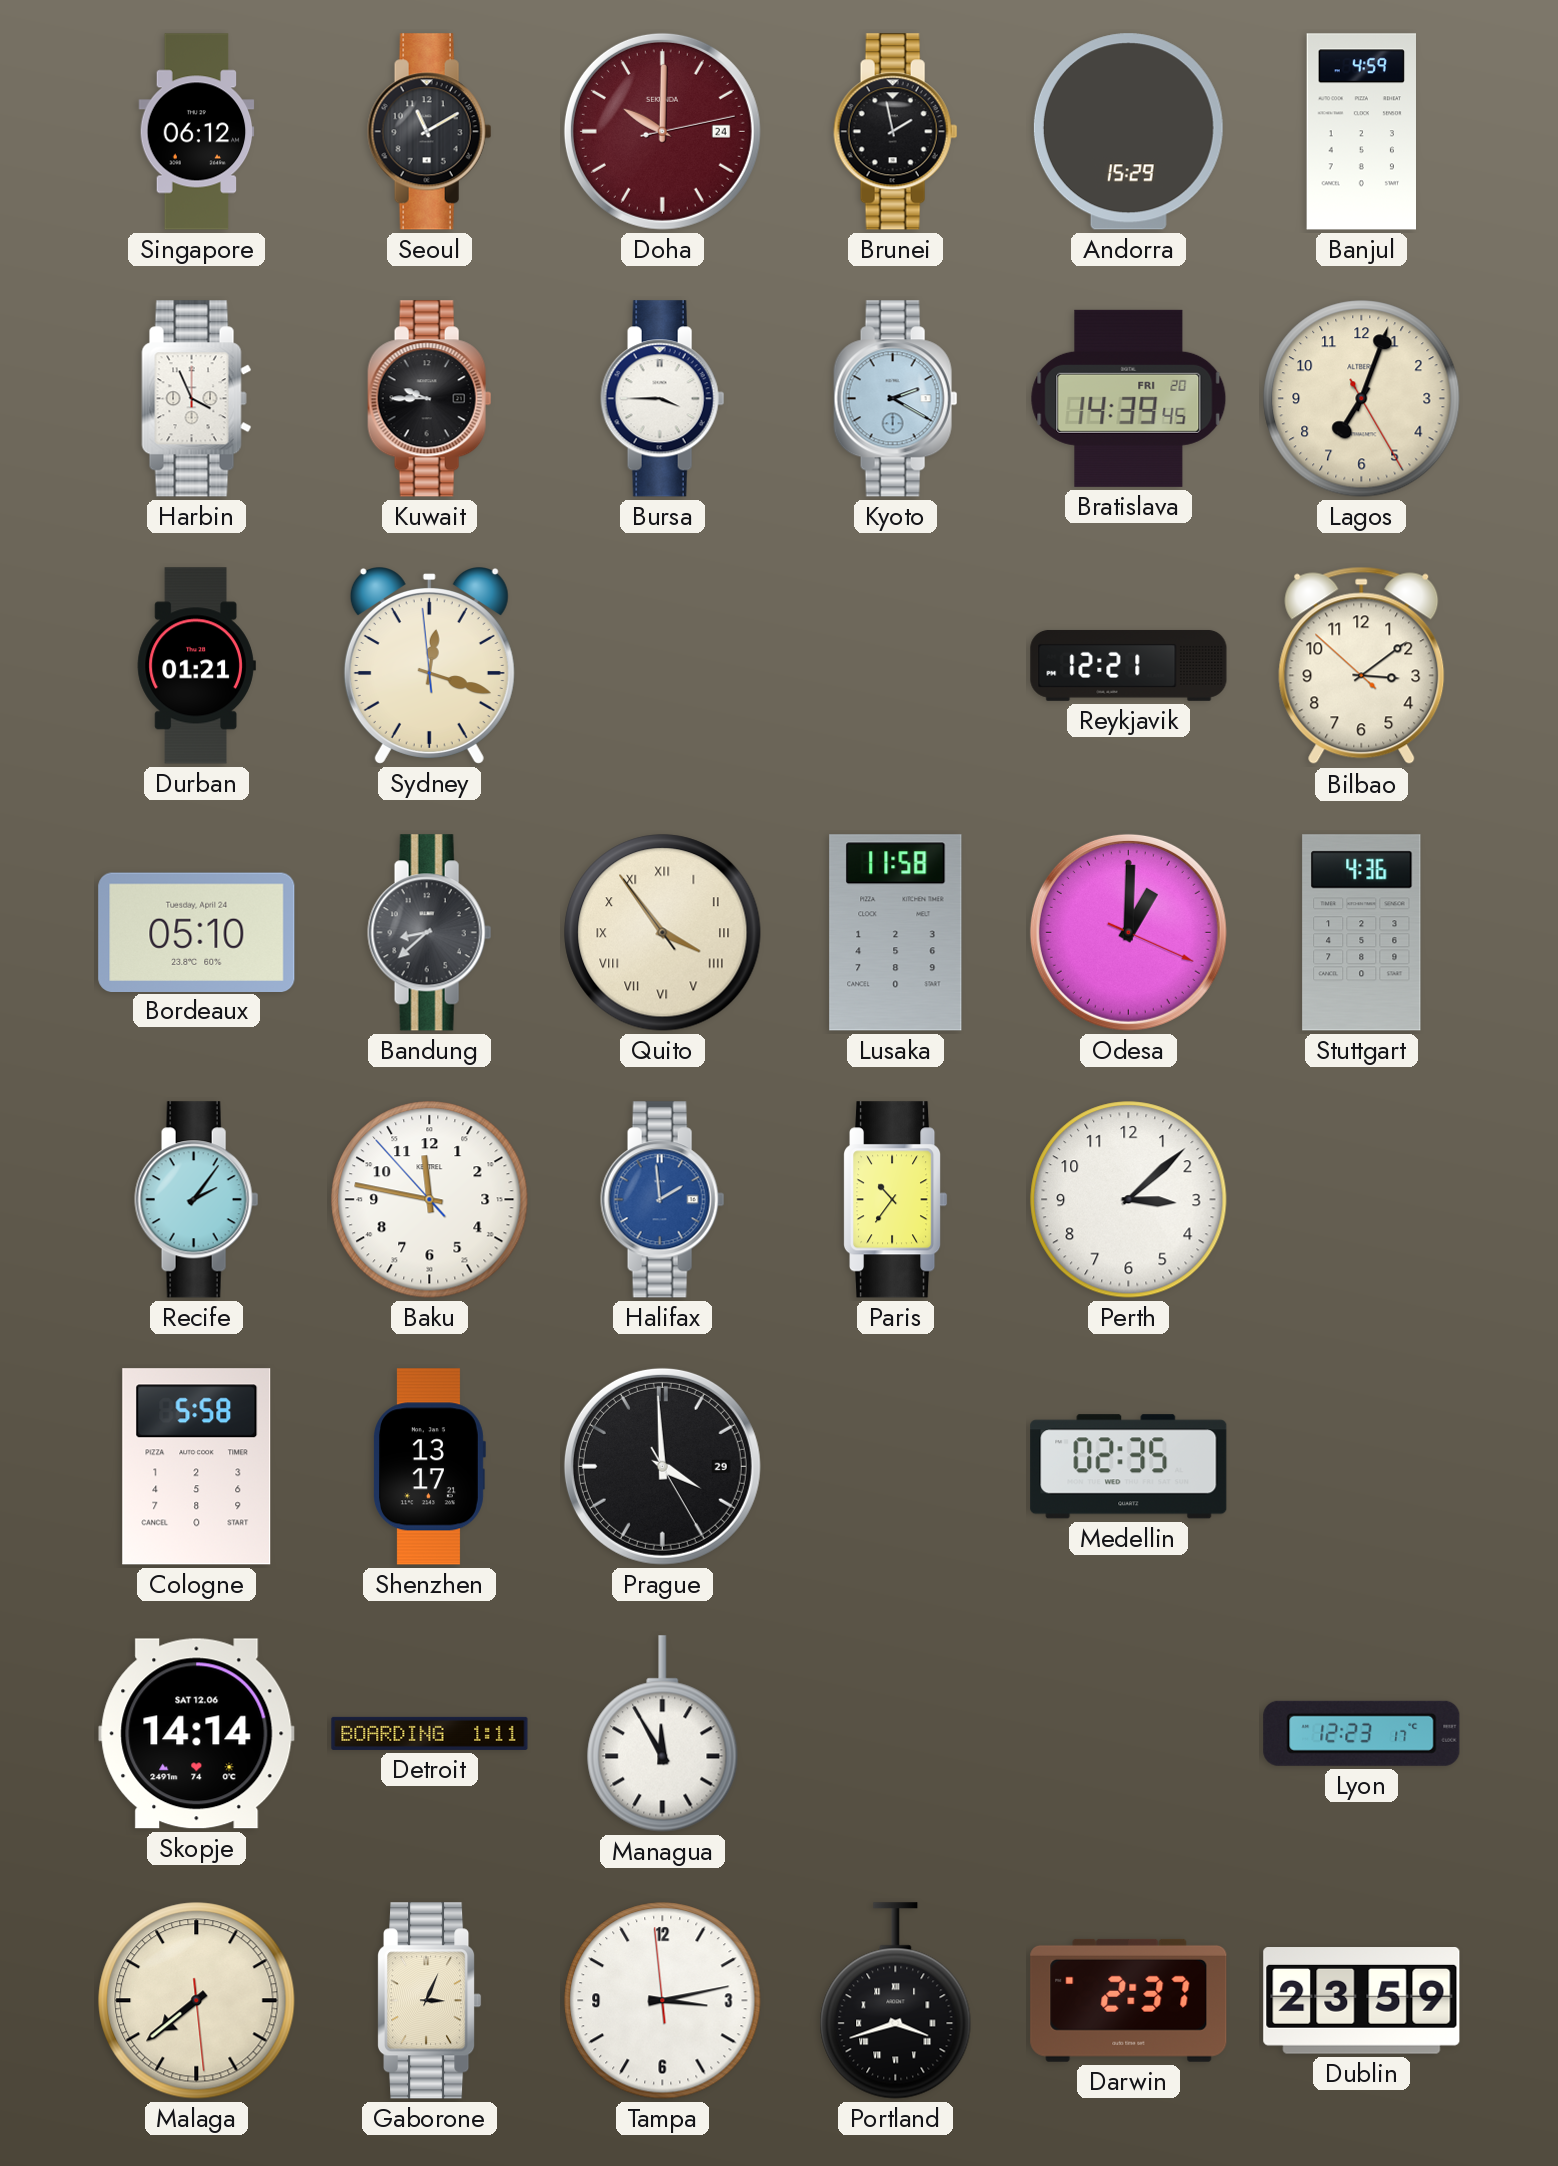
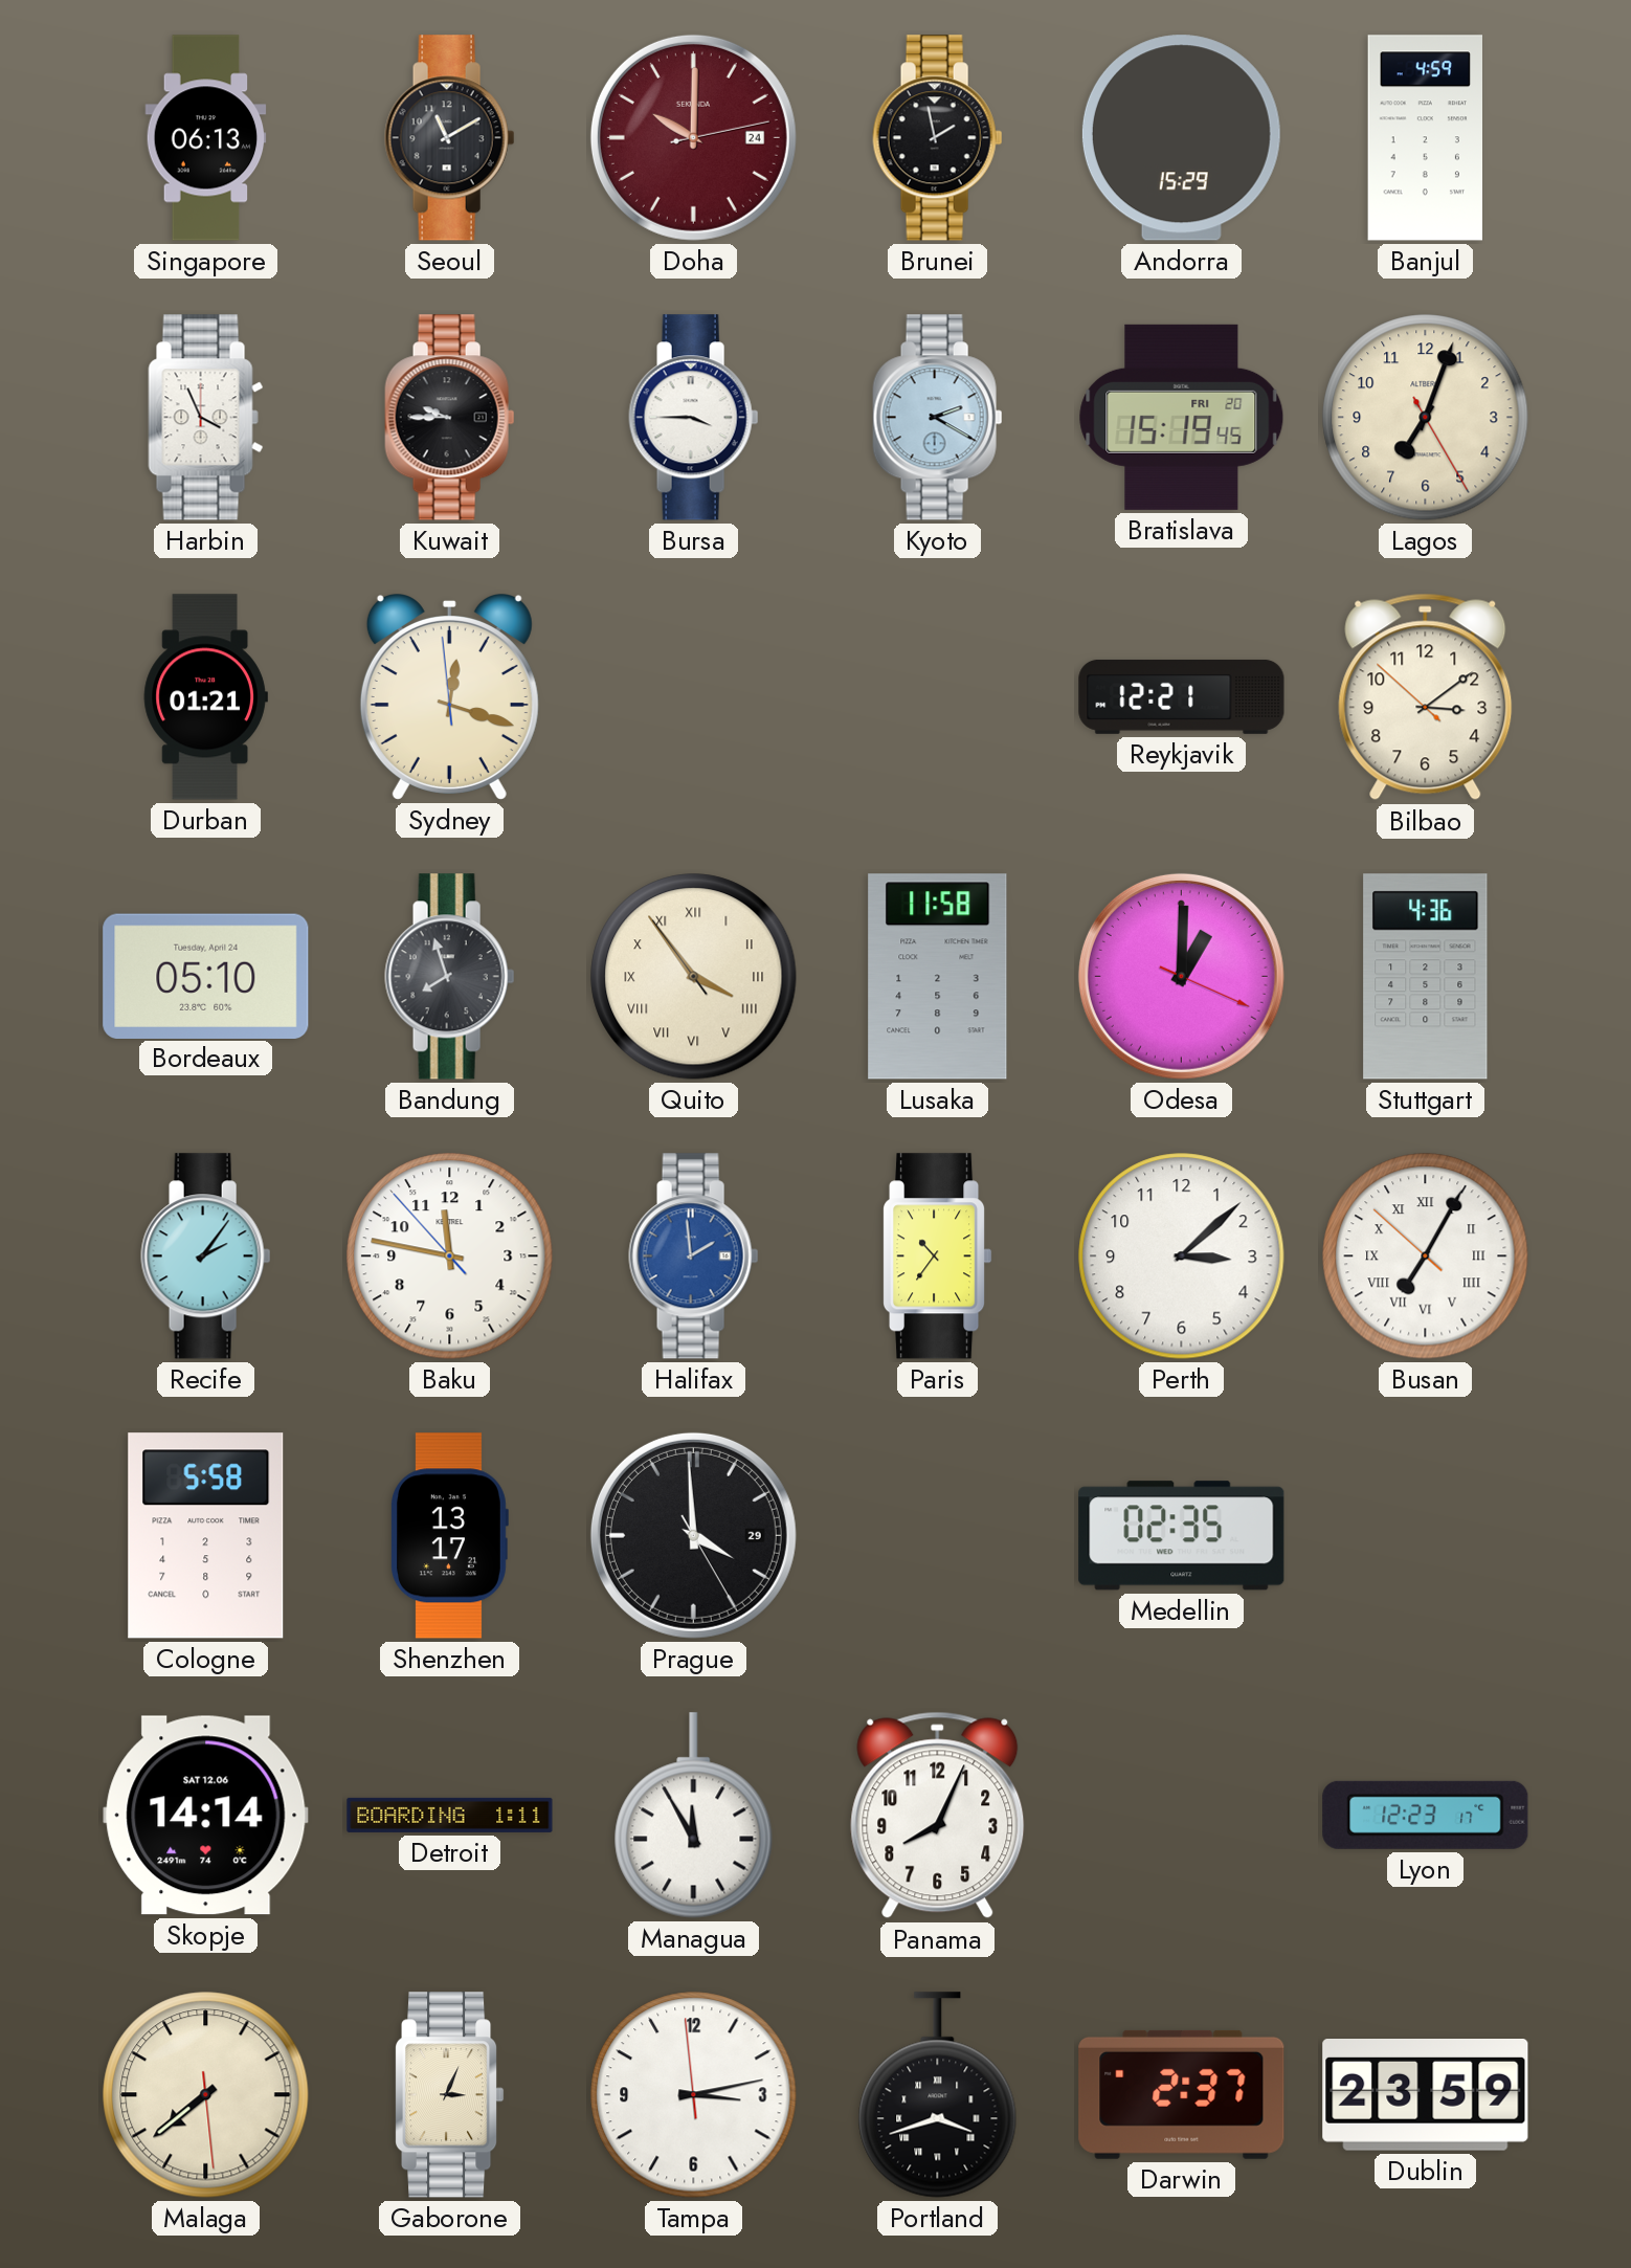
Singapore: 06:12 -> 06:13
Bratislava: 14:39 -> 15:19
Bandung: 8:38 -> 7:57
Busan: none -> 7:04
Panama: none -> 8:04
